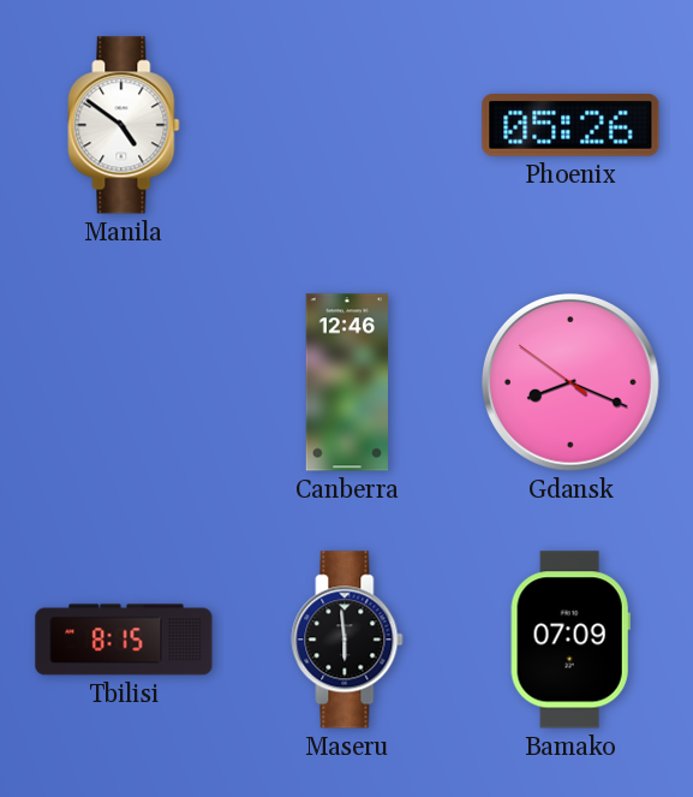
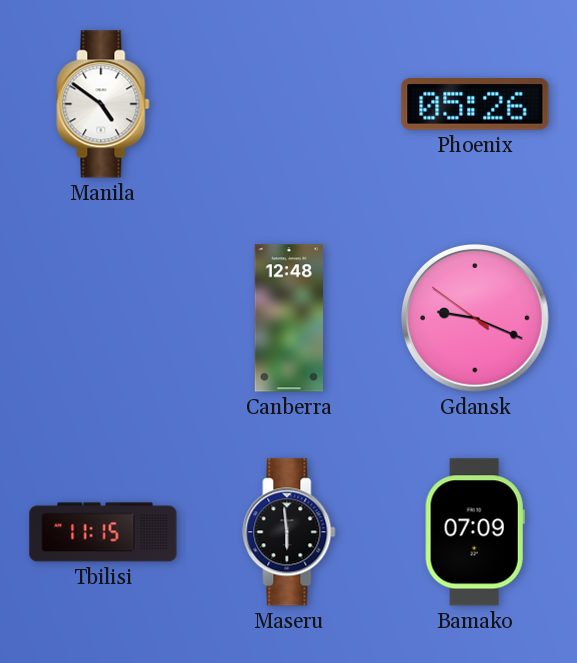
Canberra: 12:46 -> 12:48
Gdansk: 8:18 -> 9:18
Tbilisi: 8:15 -> 11:15
